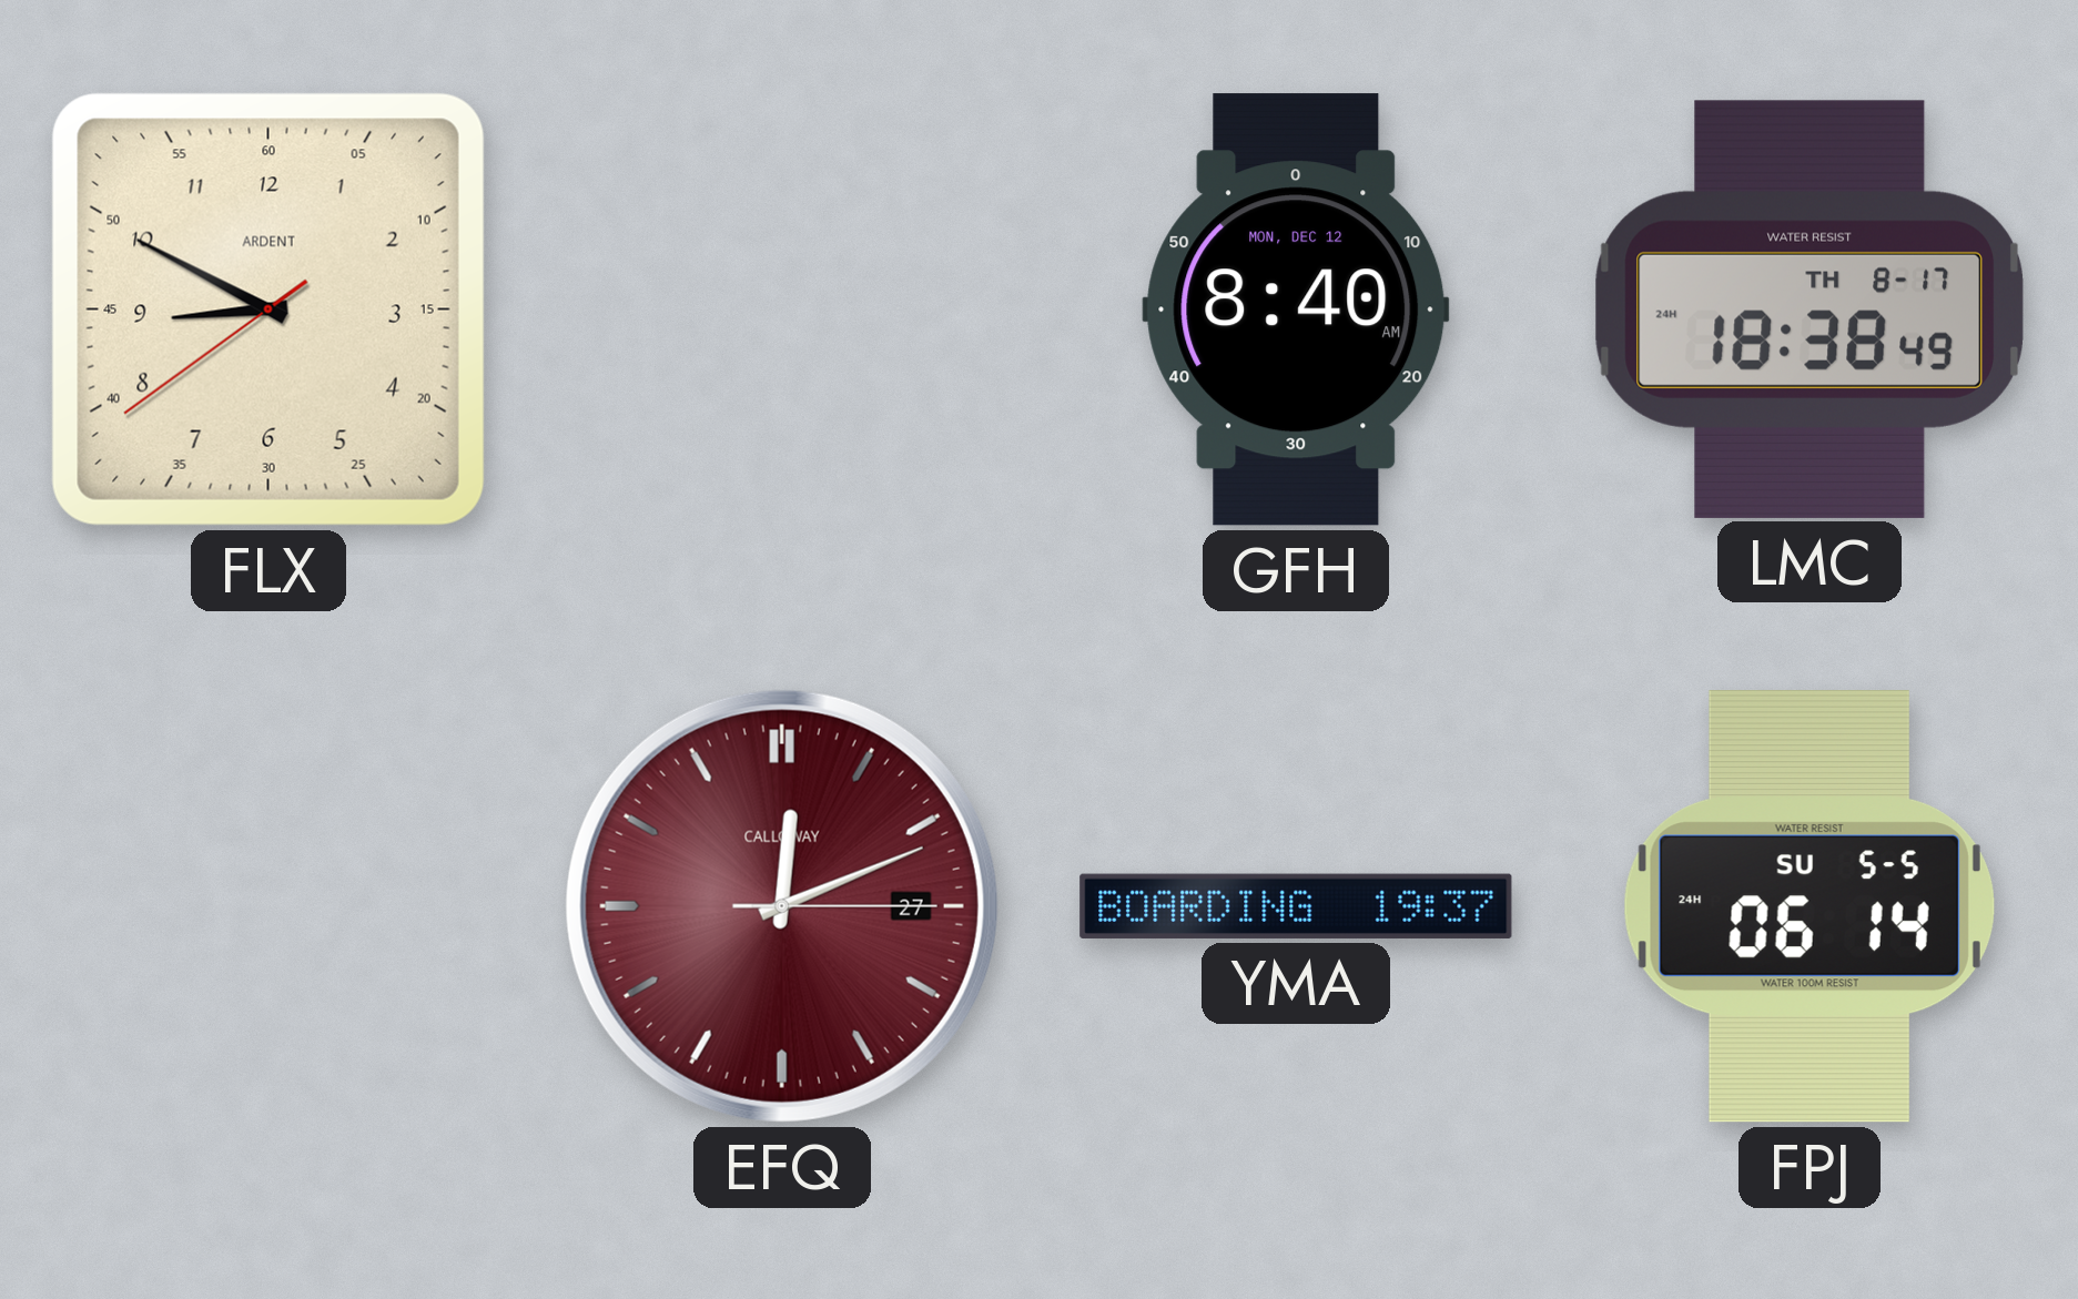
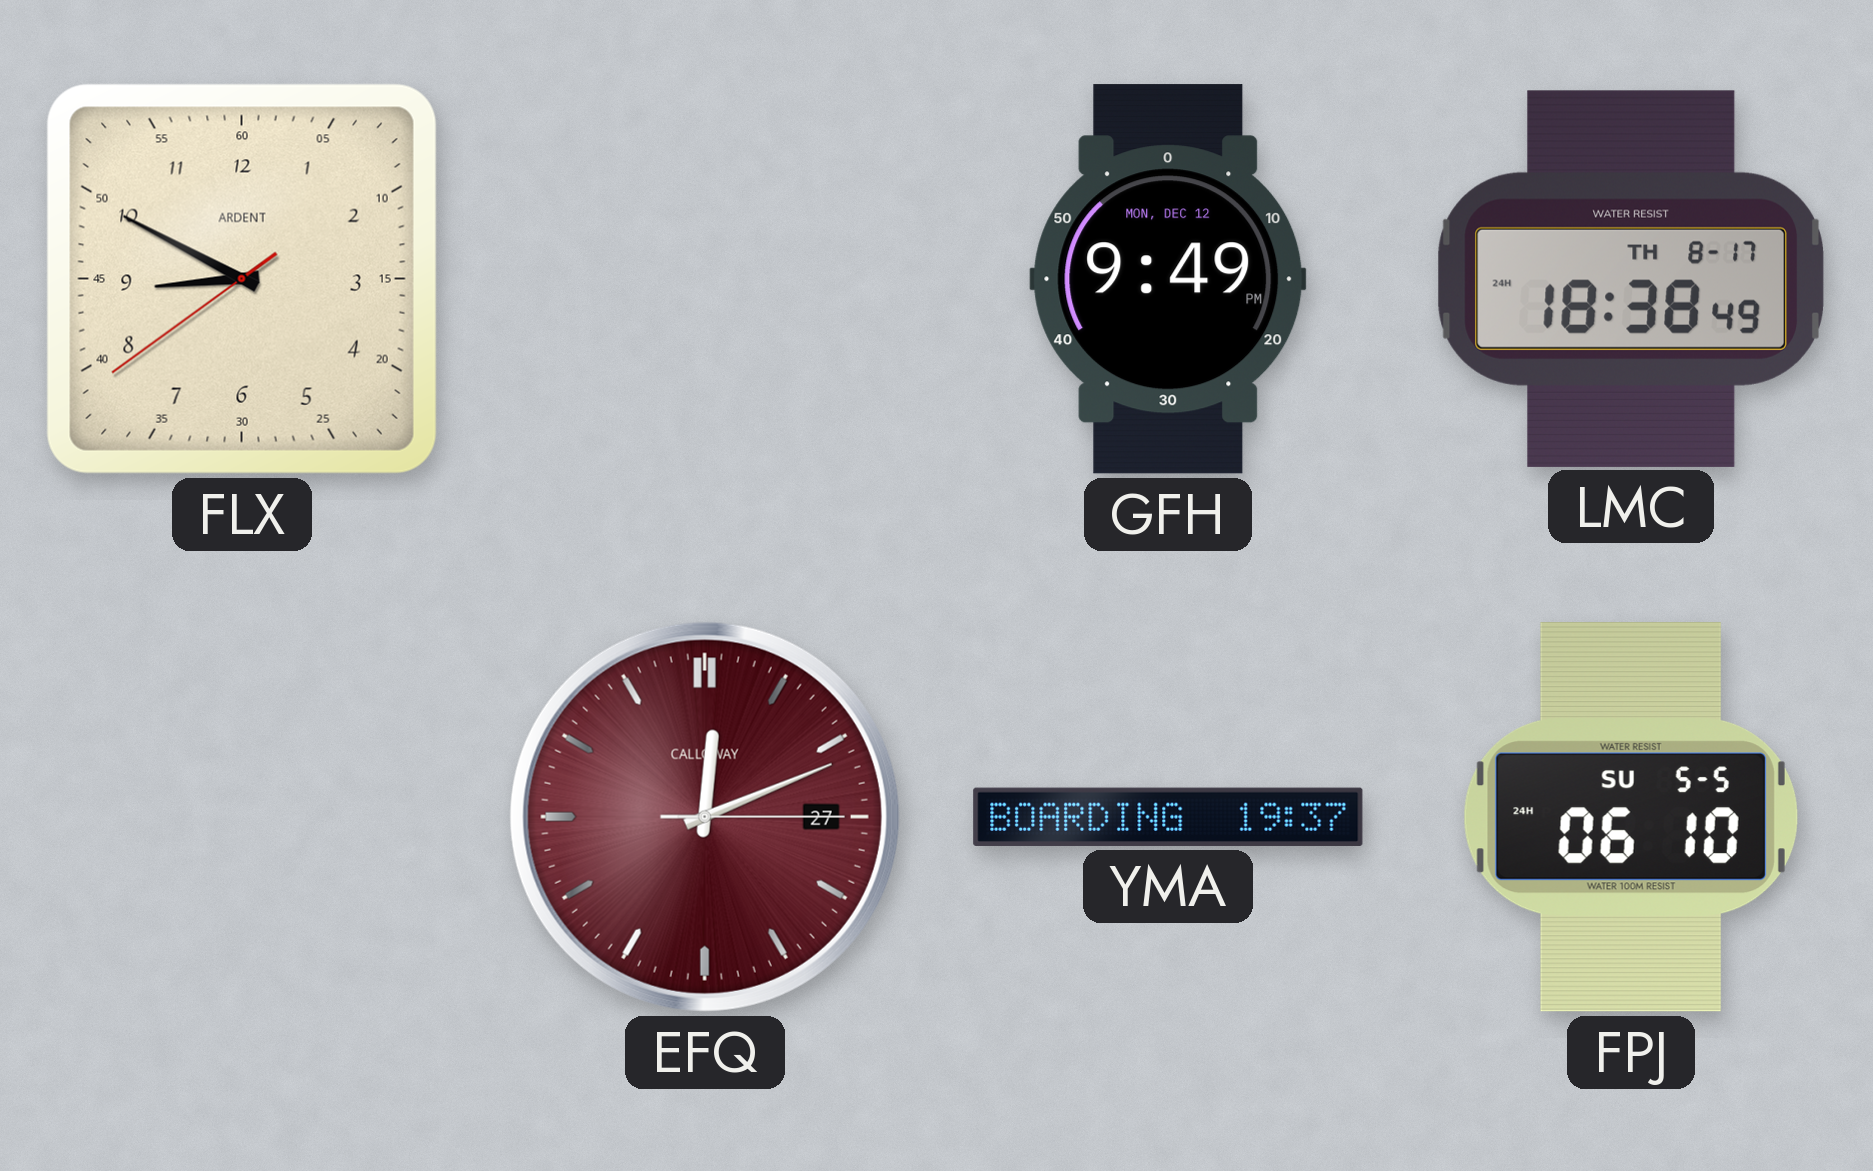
GFH: 8:40 -> 9:49
FPJ: 06:14 -> 06:10
